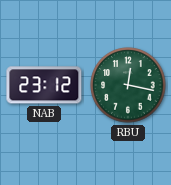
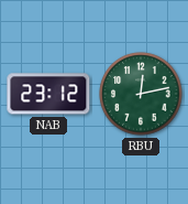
RBU: 12:17 -> 12:13
